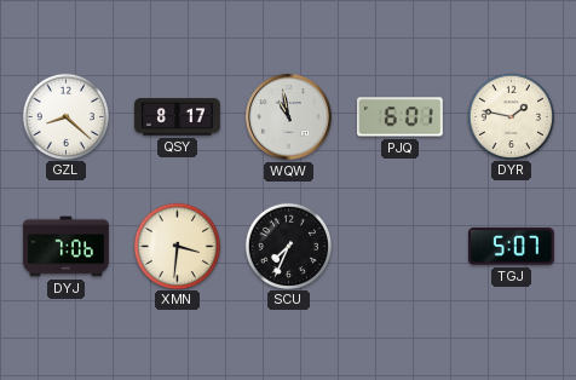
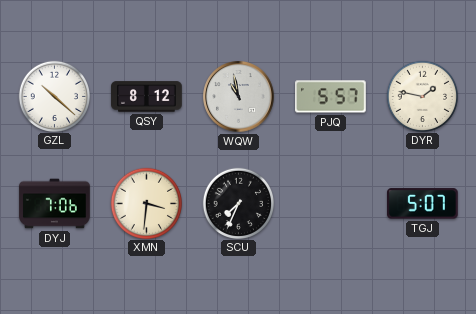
GZL: 8:22 -> 10:22
QSY: 8:17 -> 8:12
PJQ: 6:01 -> 5:57
